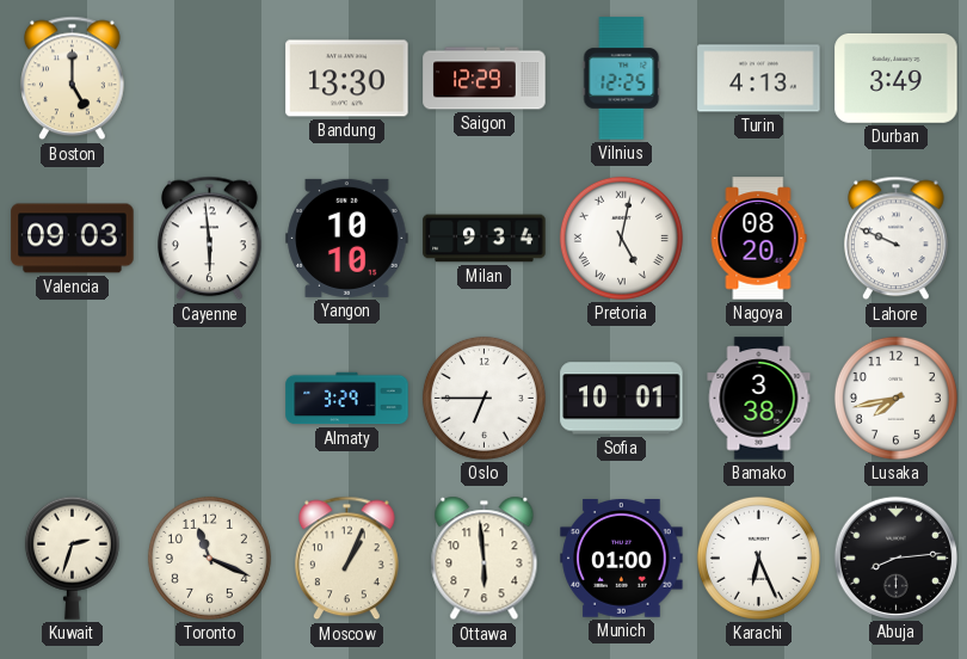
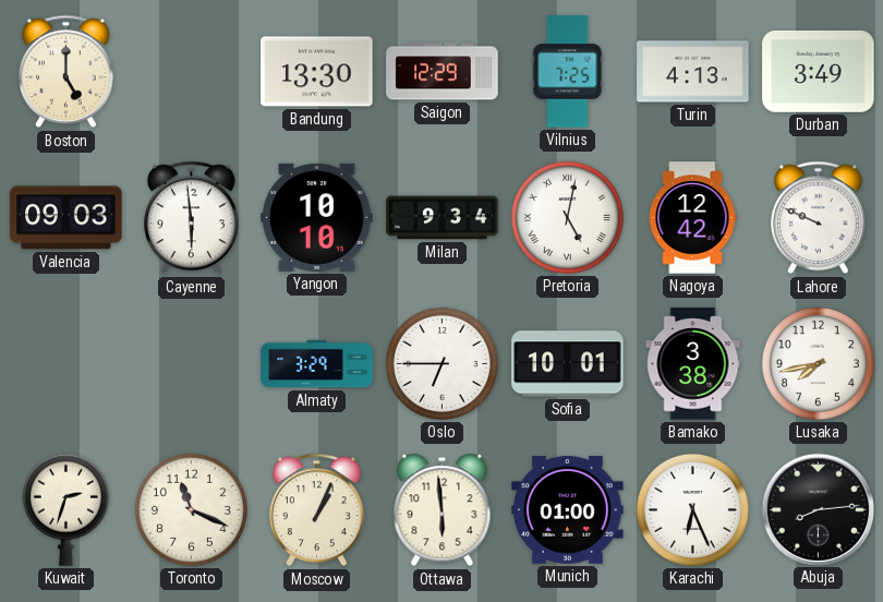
Vilnius: 12:25 -> 7:25
Nagoya: 08:20 -> 12:42
